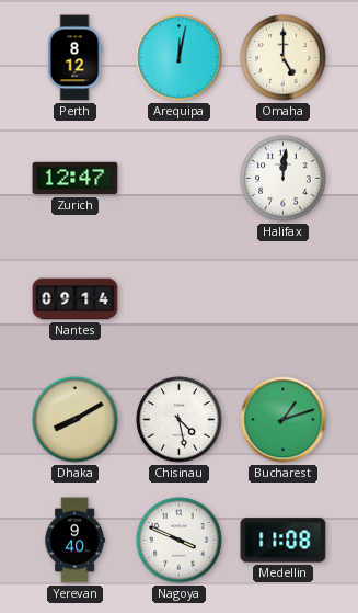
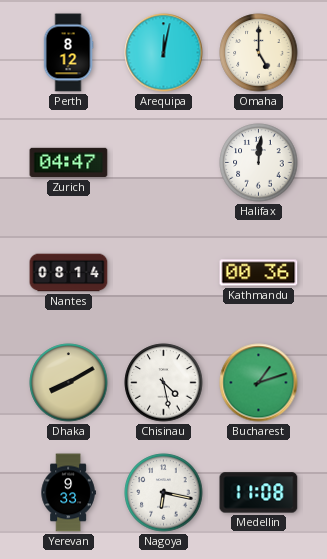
Zurich: 12:47 -> 04:47
Nantes: 09:14 -> 08:14
Kathmandu: none -> 00:36
Yerevan: 9:40 -> 9:33
Nagoya: 3:49 -> 6:17
